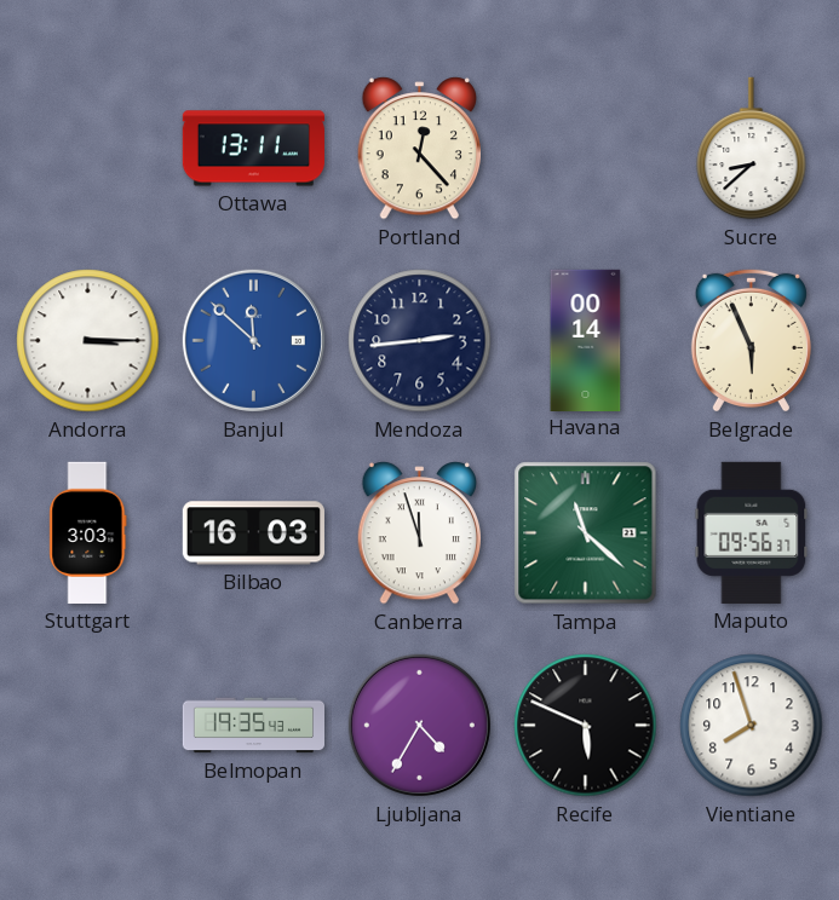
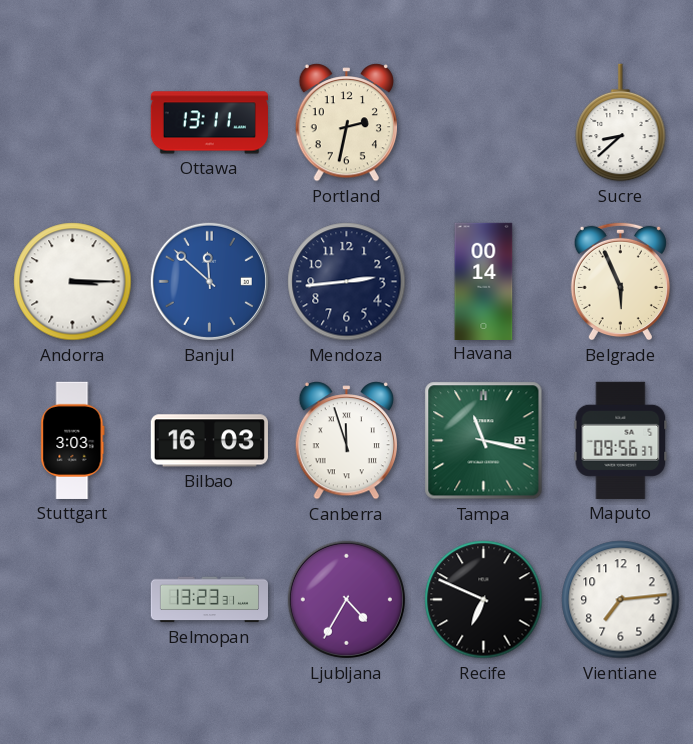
Portland: 12:23 -> 2:32
Tampa: 11:22 -> 11:17
Belmopan: 19:35 -> 13:23
Recife: 5:49 -> 6:49
Vientiane: 7:57 -> 7:14
